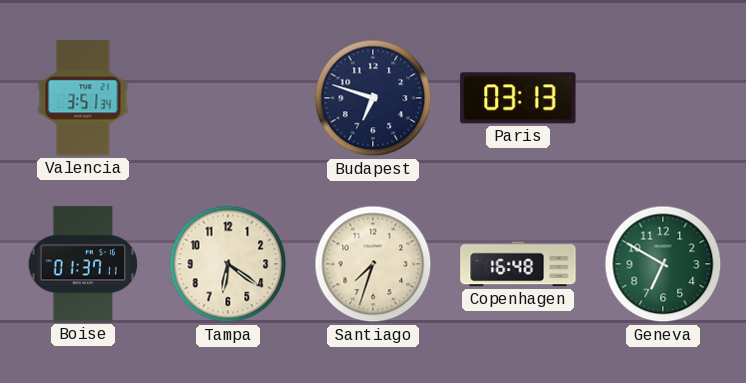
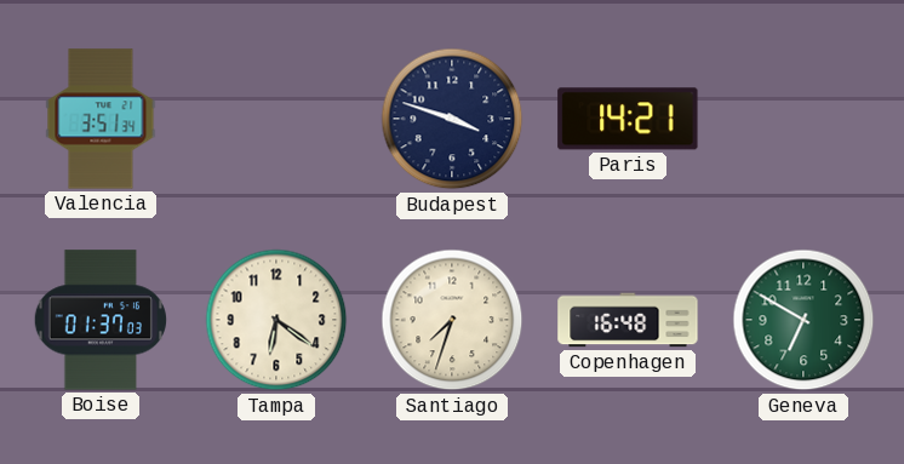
Budapest: 6:48 -> 3:48
Paris: 03:13 -> 14:21
Boise: 01:37:11 -> 01:37:03
